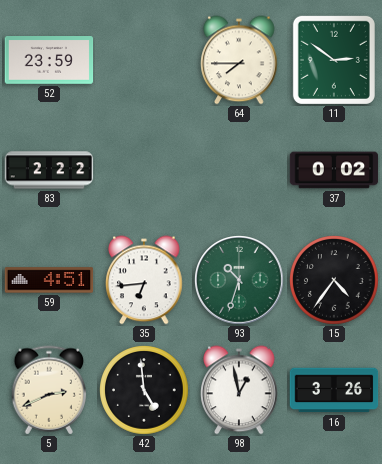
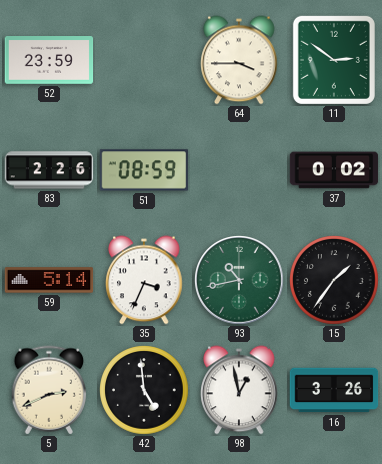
64: 7:45 -> 3:45
83: 2:22 -> 2:26
51: none -> 08:59
59: 4:51 -> 5:14
35: 6:44 -> 3:34
93: 10:33 -> 10:43
15: 4:36 -> 1:36
